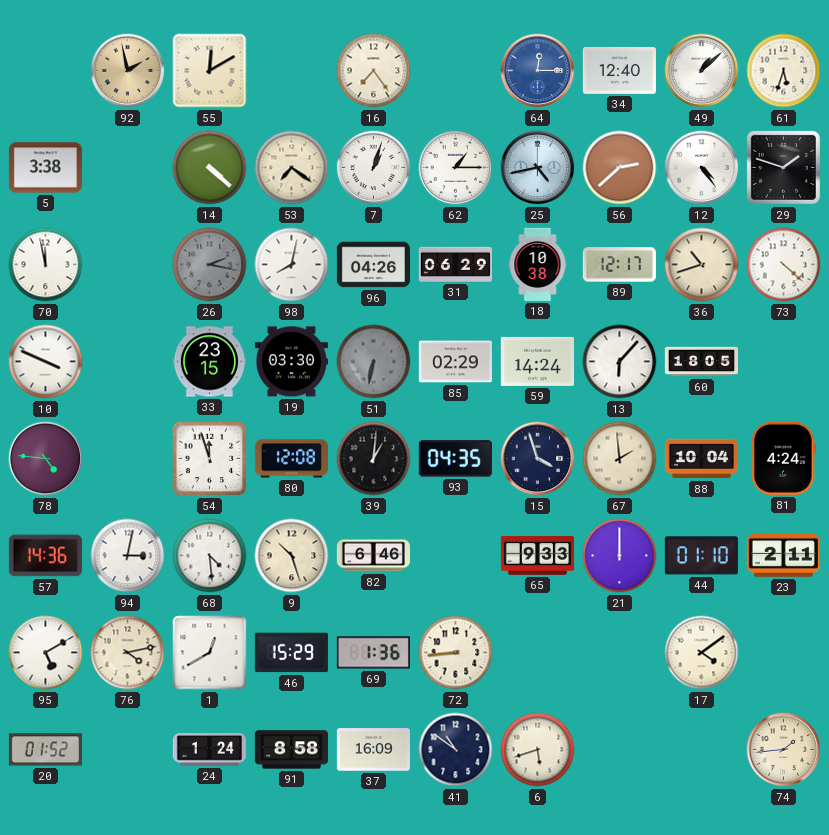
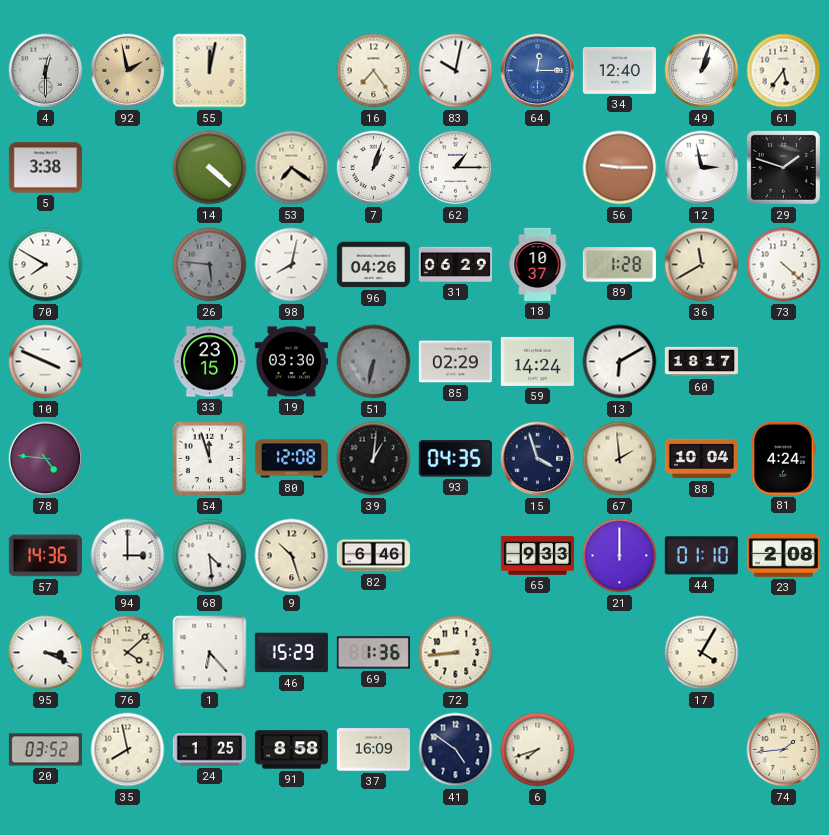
4: none -> 12:30
55: 12:10 -> 12:02
83: none -> 10:02
49: 1:08 -> 1:03
61: 5:33 -> 5:36
25: 4:43 -> none
56: 2:38 -> 9:15
12: 4:24 -> 2:58
70: 11:58 -> 7:50
26: 2:17 -> 5:46
18: 10:38 -> 10:37
89: 12:17 -> 1:28
36: 10:42 -> 11:40
13: 6:07 -> 6:10
60: 18:05 -> 18:17
94: 3:02 -> 3:00
23: 2:11 -> 2:08
95: 5:10 -> 3:19
76: 4:13 -> 4:08
1: 12:40 -> 6:23
17: 4:09 -> 4:05
20: 01:52 -> 03:52
35: none -> 7:58
24: 1:24 -> 1:25
41: 10:51 -> 4:51
6: 5:42 -> 7:42
